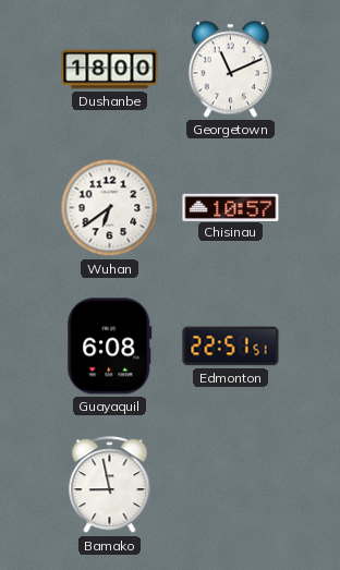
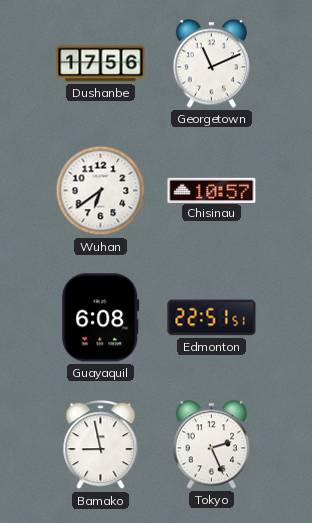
Dushanbe: 18:00 -> 17:56
Tokyo: none -> 2:26
